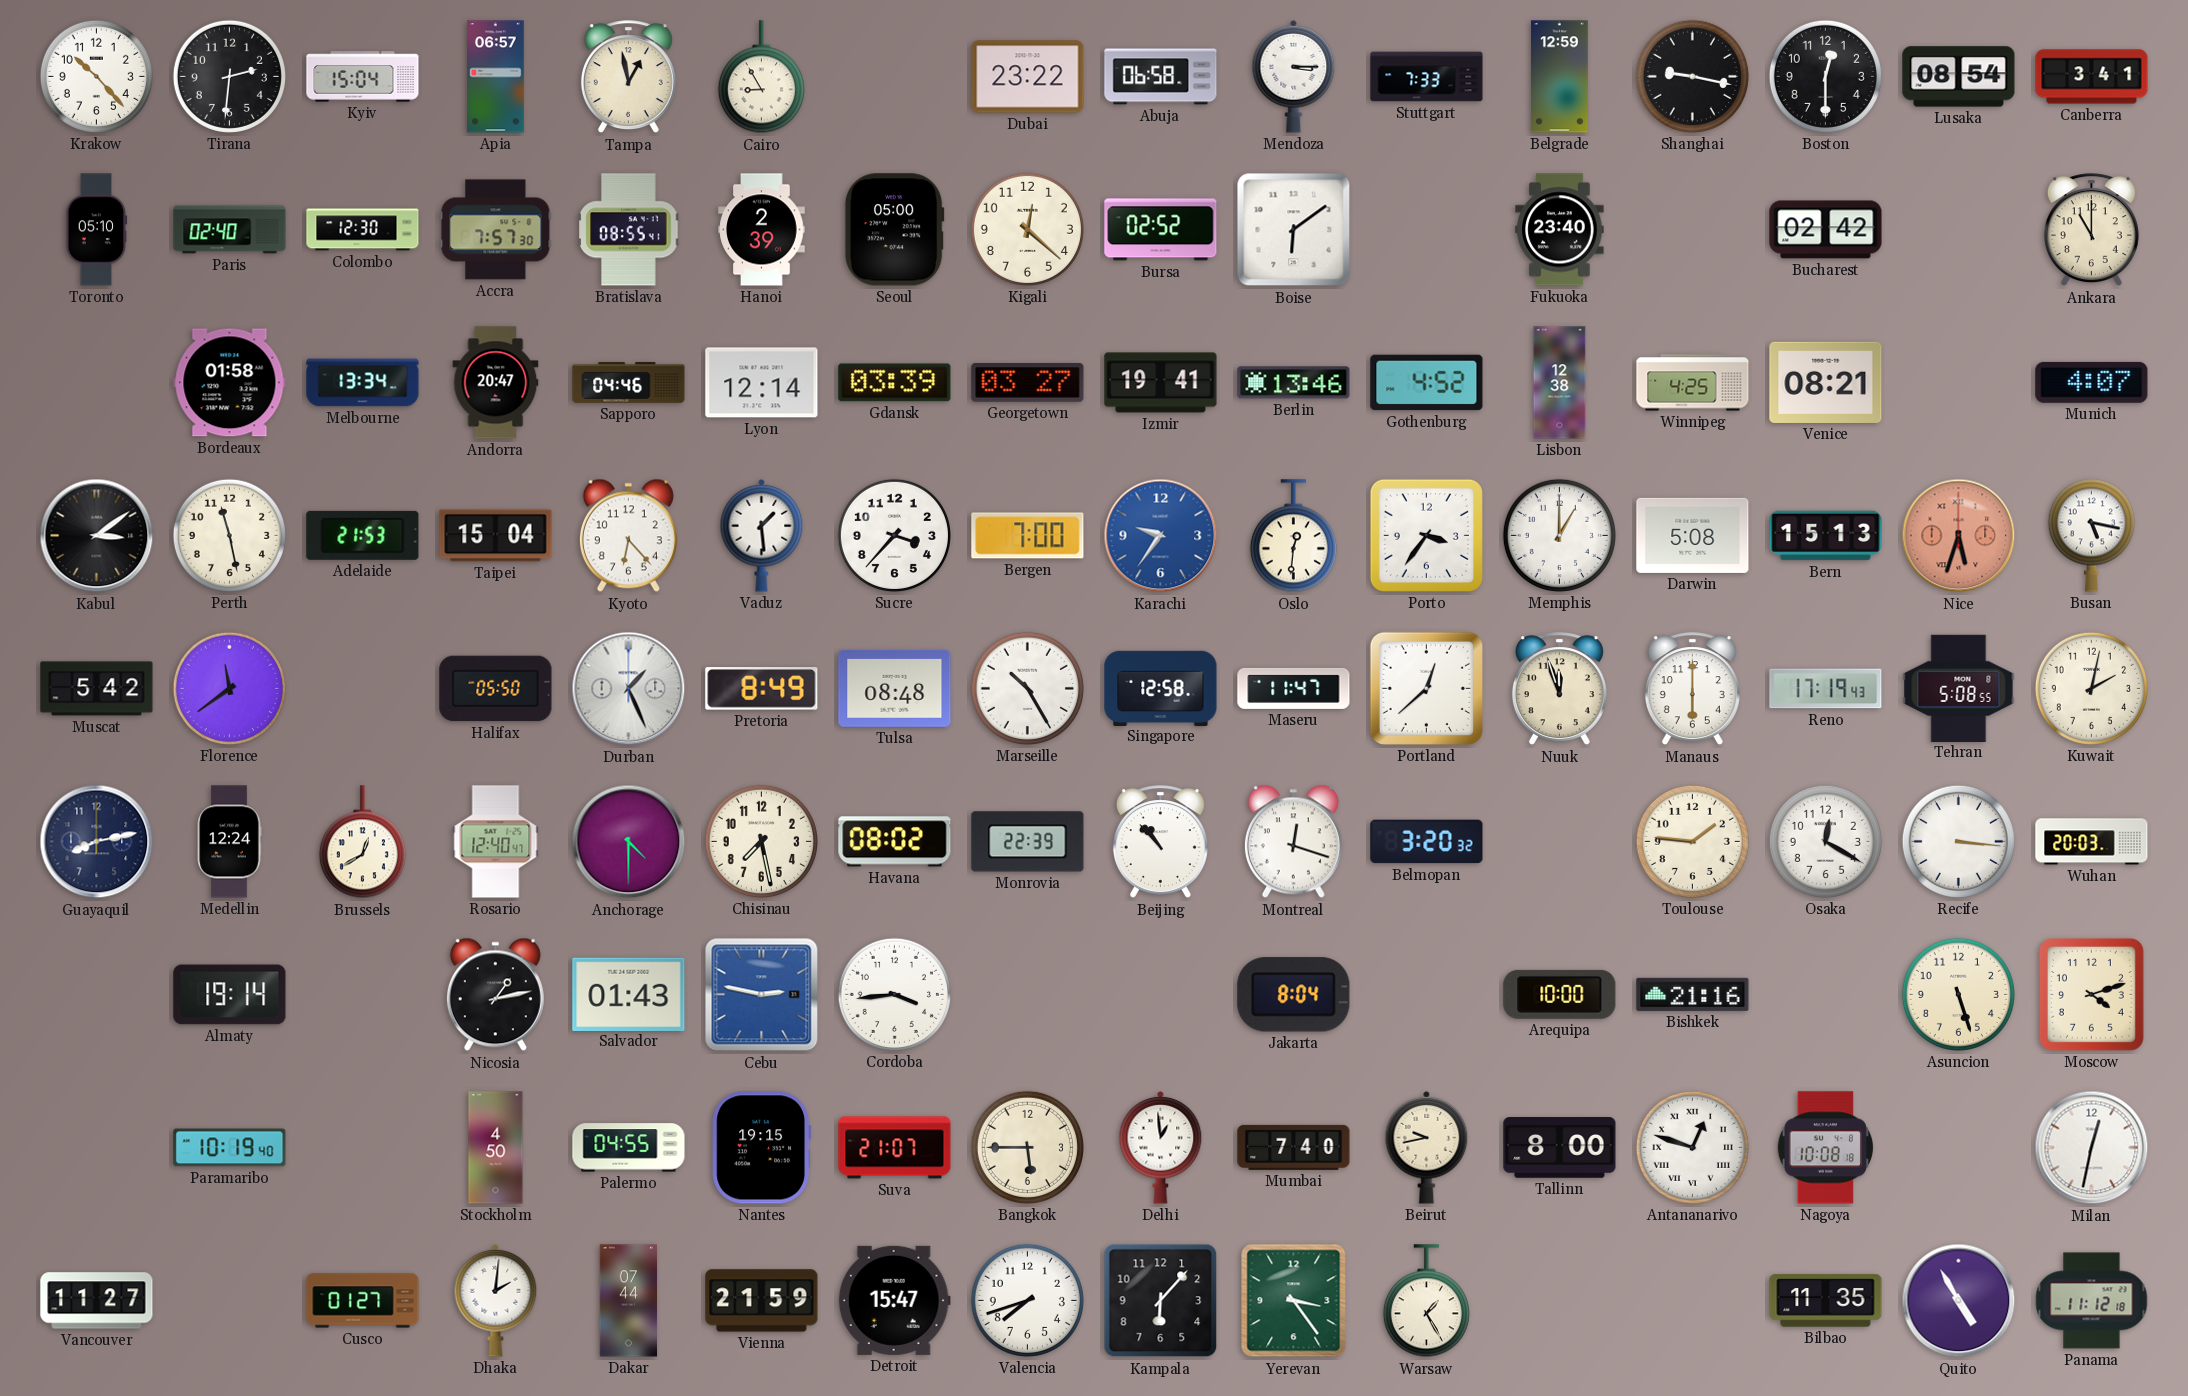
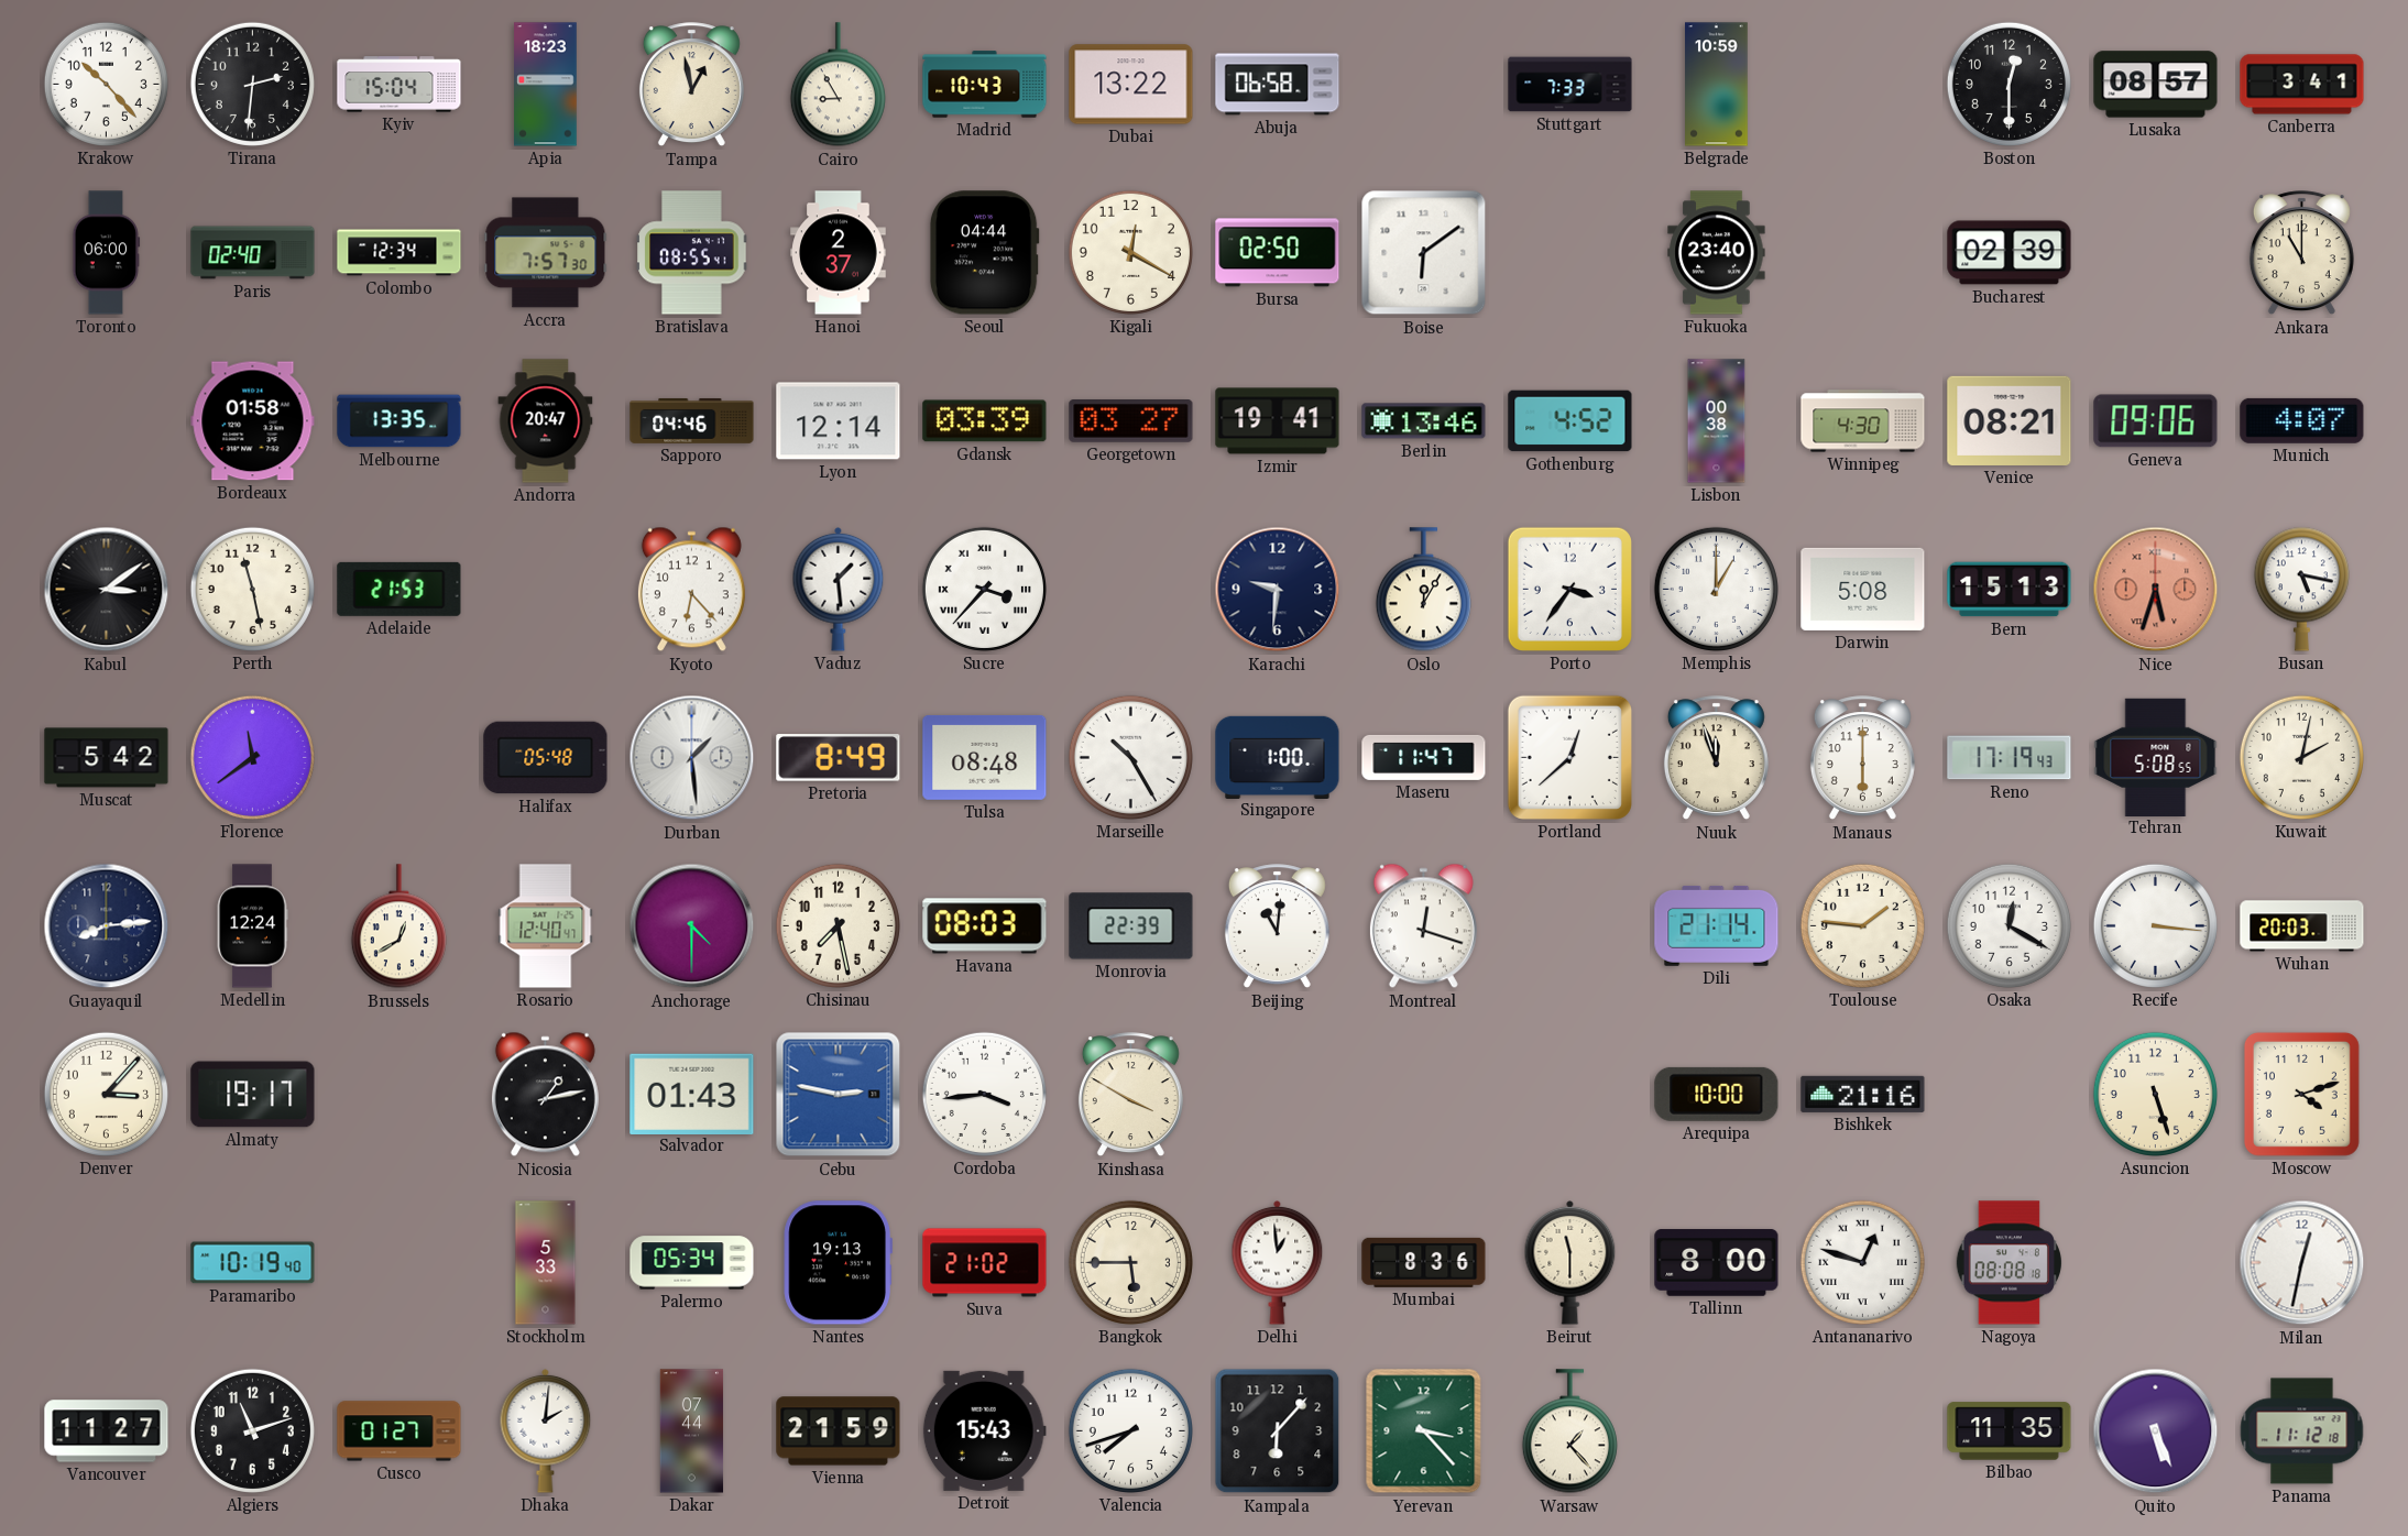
Apia: 06:57 -> 18:23
Madrid: none -> 10:43
Dubai: 23:22 -> 13:22
Mendoza: 3:15 -> none
Belgrade: 12:59 -> 10:59
Shanghai: 9:17 -> none
Lusaka: 08:54 -> 08:57
Toronto: 05:10 -> 06:00
Colombo: 12:30 -> 12:34
Hanoi: 2:39 -> 2:37
Seoul: 05:00 -> 04:44
Kigali: 12:22 -> 12:20
Bursa: 02:52 -> 02:50
Bucharest: 02:42 -> 02:39
Melbourne: 13:34 -> 13:35
Lisbon: 12:38 -> 00:38
Winnipeg: 4:25 -> 4:30
Geneva: none -> 09:06
Taipei: 15:04 -> none
Sucre numerals: Arabic -> Roman
Bergen: 7:00 -> none
Karachi: 9:36 -> 9:31
Karachi dial: blue -> navy
Oslo: 12:31 -> 12:05
Halifax: 05:50 -> 05:48
Durban: 1:26 -> 1:29
Singapore: 12:58 -> 1:00
Guayaquil: 8:13 -> 8:14
Havana: 08:02 -> 08:03
Beijing: 10:53 -> 11:01
Belmopan: 3:20 -> none
Dili: none -> 21:14
Denver: none -> 3:07
Almaty: 19:14 -> 19:17
Kinshasa: none -> 3:50
Jakarta: 8:04 -> none
Stockholm: 4:50 -> 5:33
Palermo: 04:55 -> 05:34
Nantes: 19:15 -> 19:13
Suva: 21:07 -> 21:02
Mumbai: 7:40 -> 8:36
Beirut: 9:43 -> 11:30
Nagoya: 10:08 -> 08:08
Algiers: none -> 11:12
Detroit: 15:47 -> 15:43
Yerevan: 3:24 -> 3:23
Warsaw: 1:25 -> 1:23
Quito: 4:55 -> 5:26
